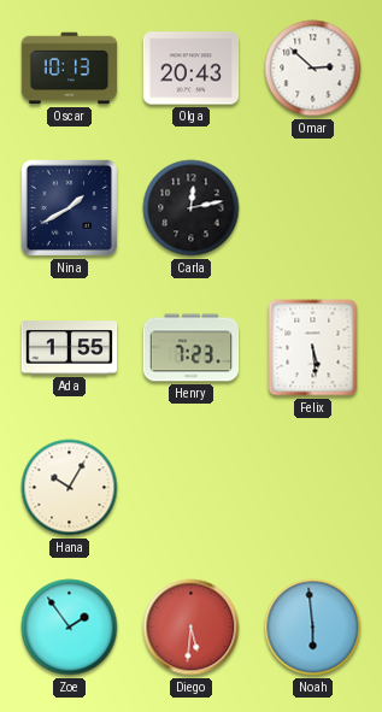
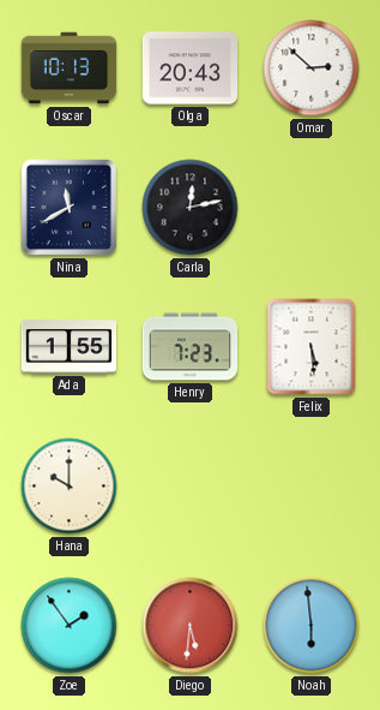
Nina: 1:40 -> 11:40
Hana: 10:05 -> 10:00
